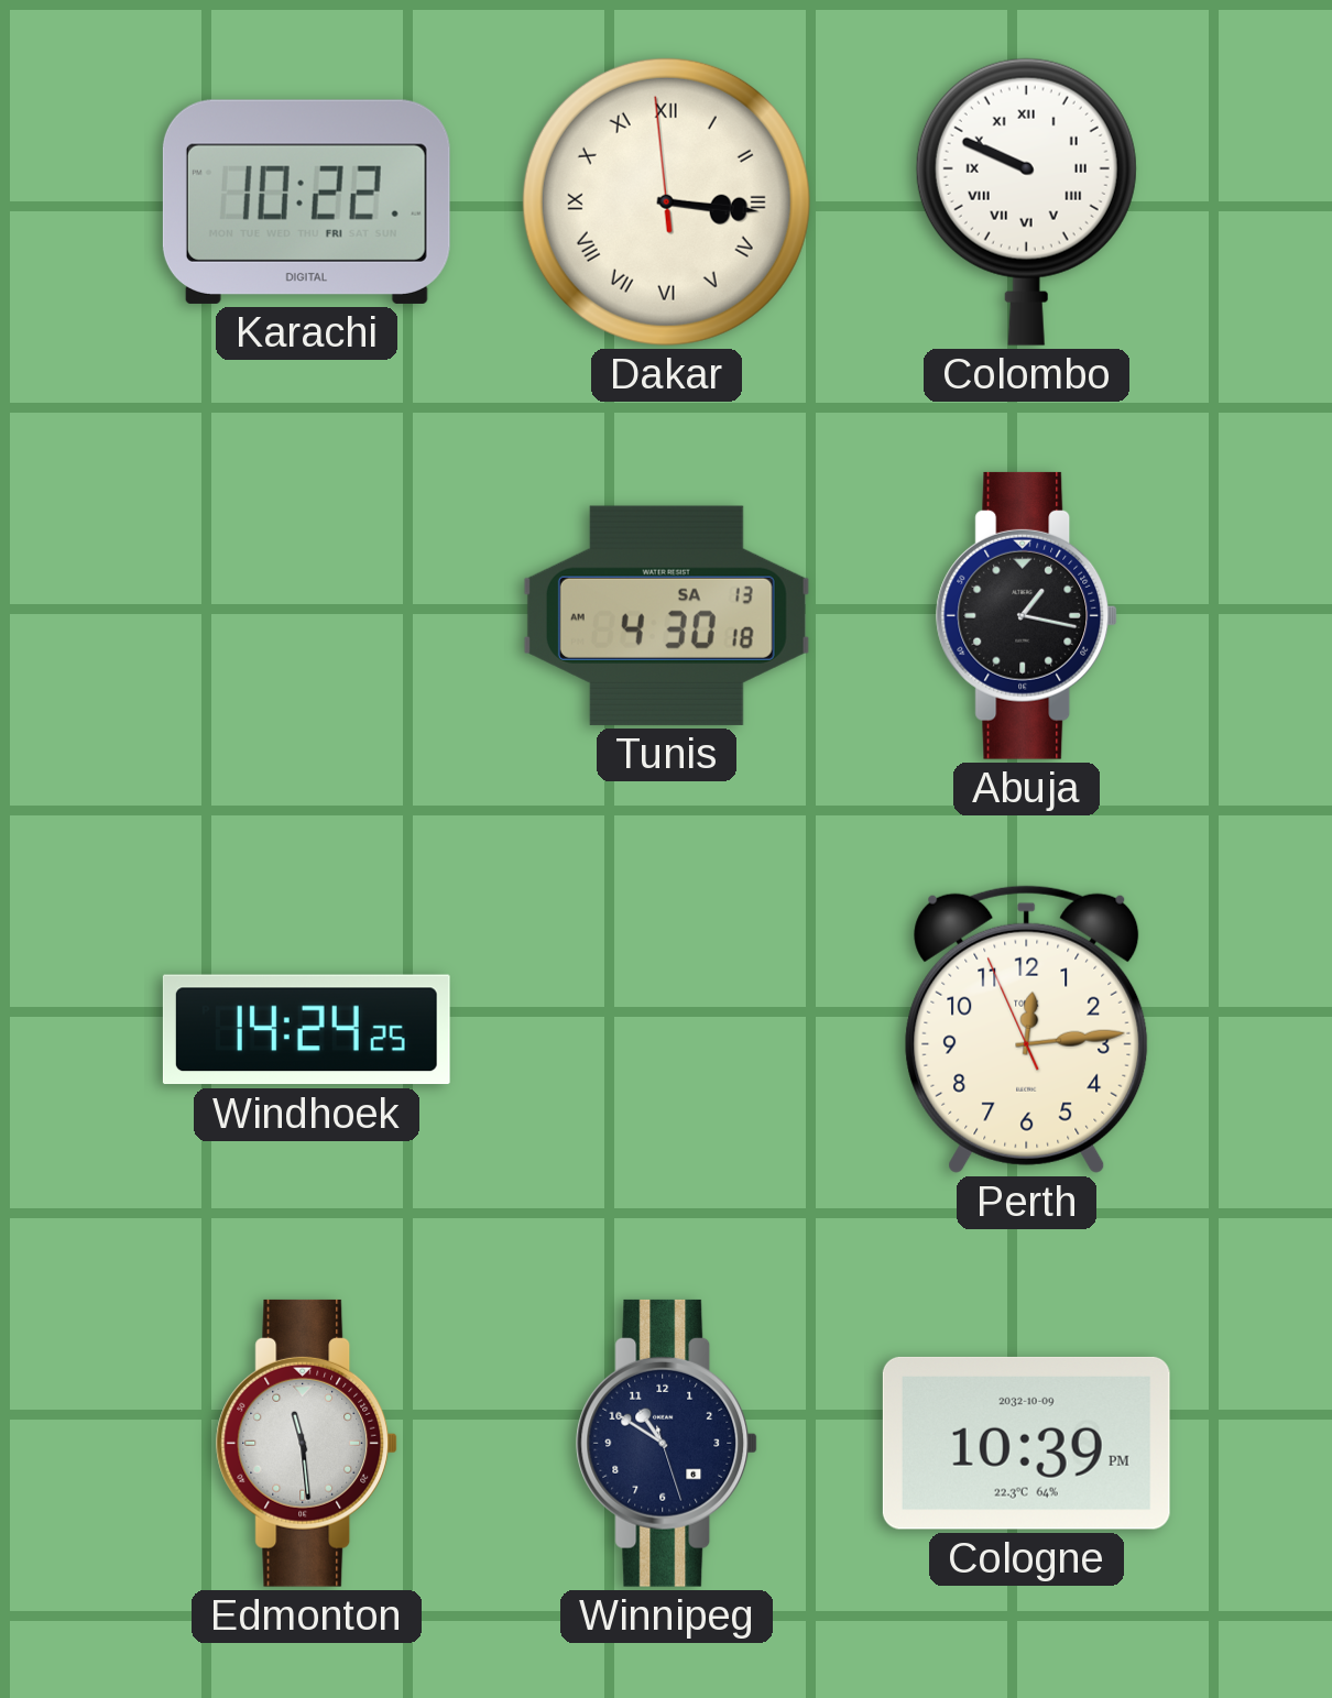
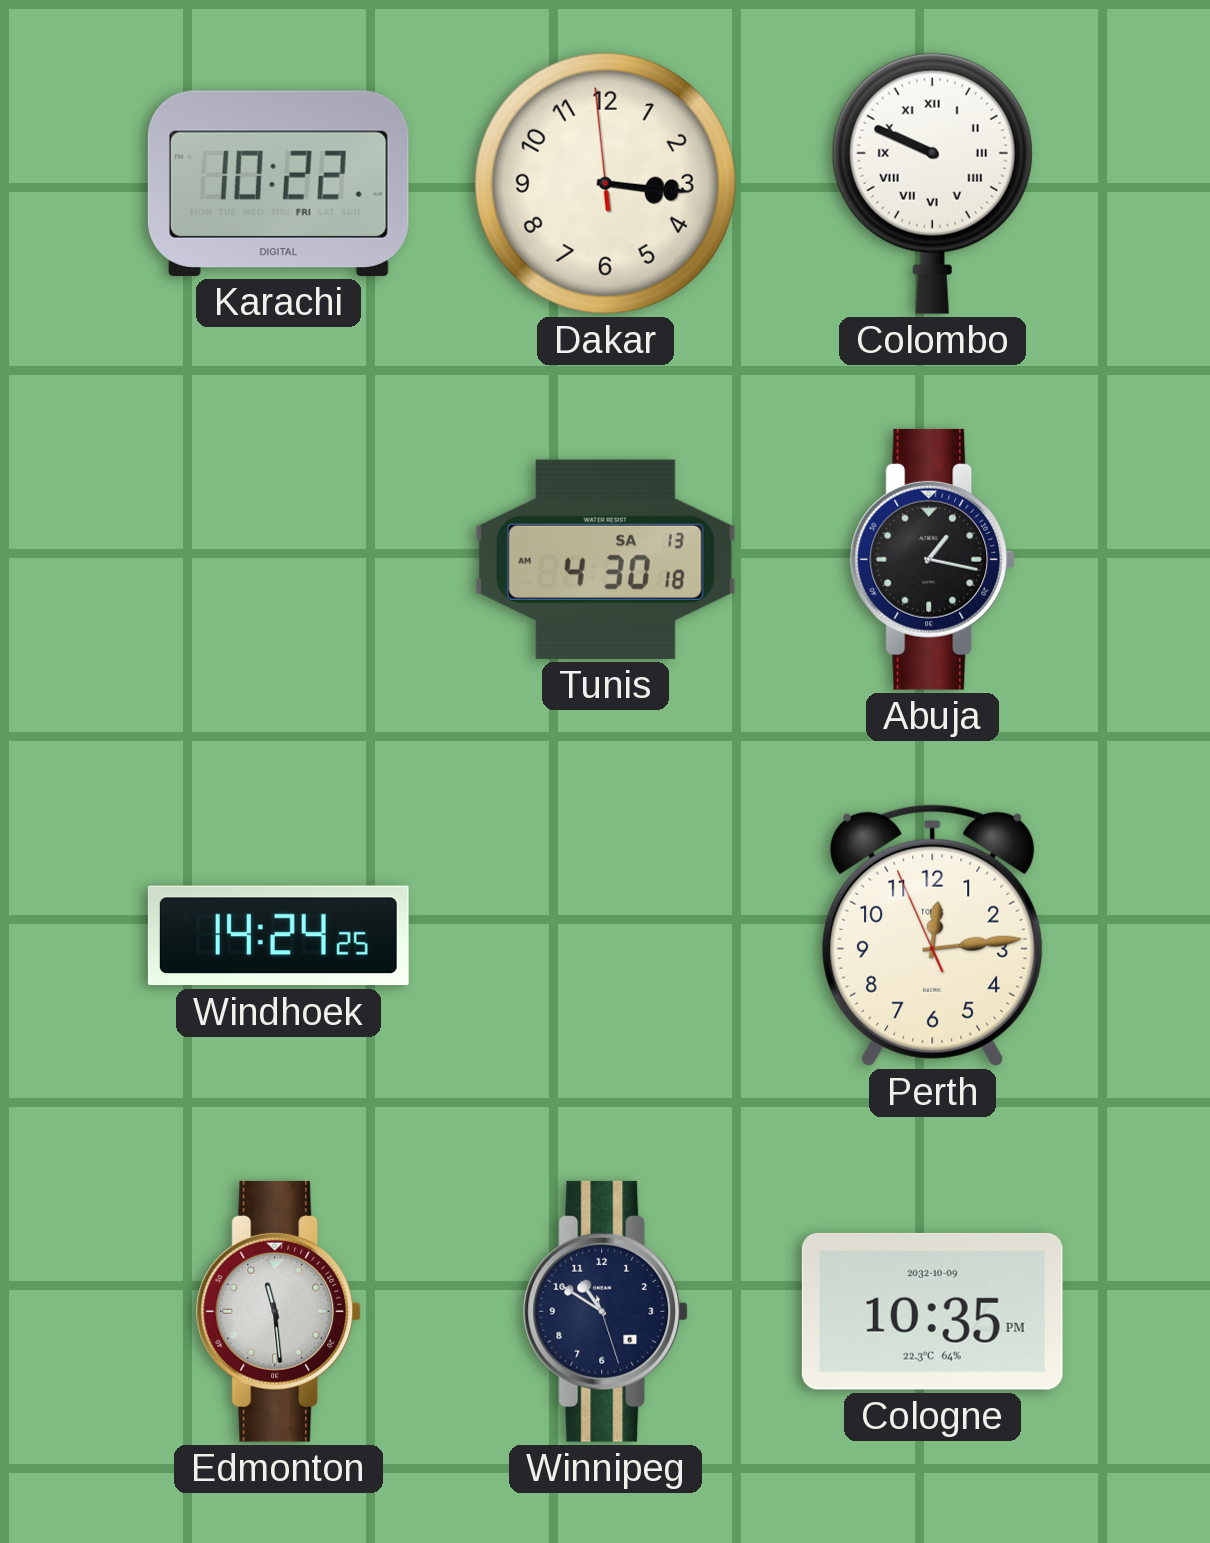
Dakar numerals: Roman -> Arabic
Cologne: 10:39 -> 10:35
